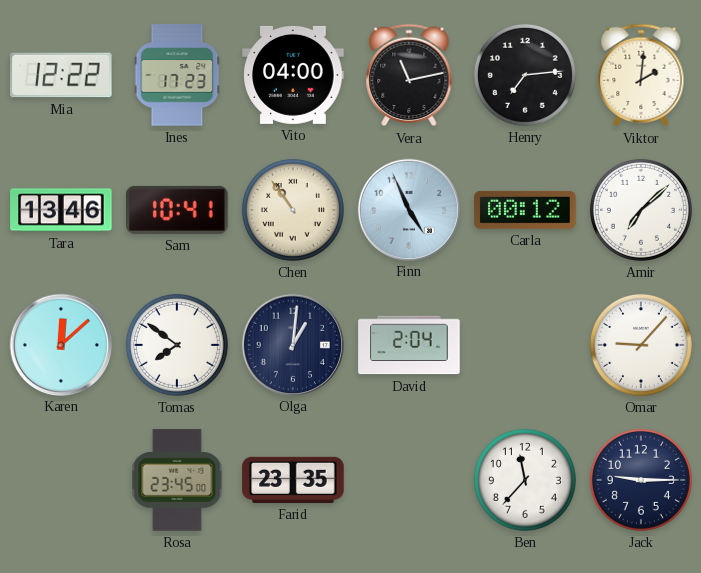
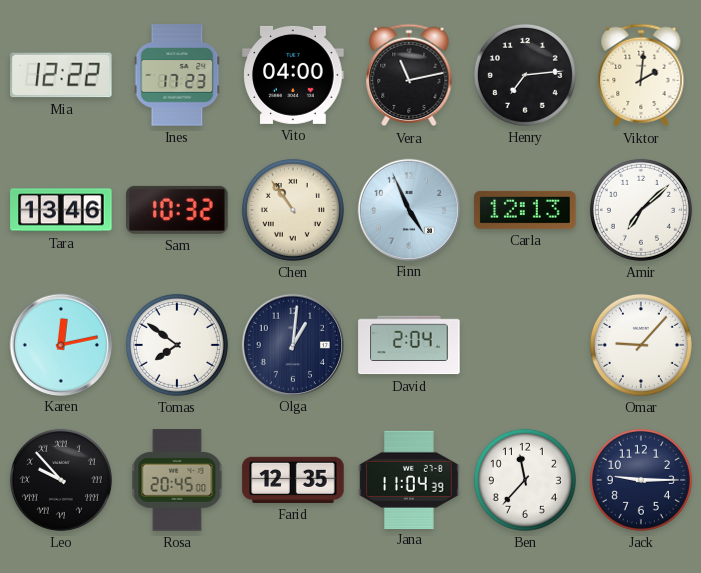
Sam: 10:41 -> 10:32
Carla: 00:12 -> 12:13
Karen: 12:08 -> 12:13
Leo: none -> 9:53
Rosa: 23:45 -> 20:45
Farid: 23:35 -> 12:35
Jana: none -> 11:04
